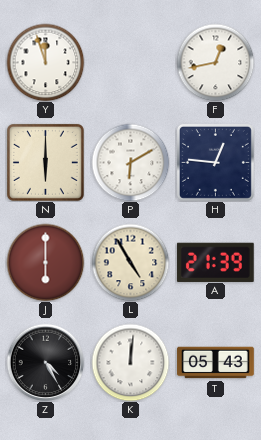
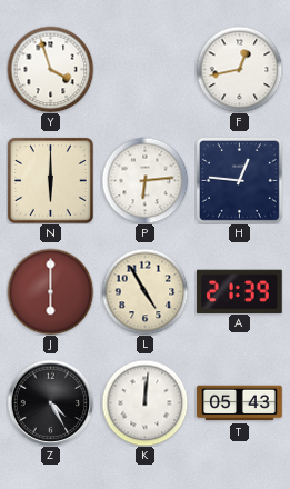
Y: 11:57 -> 3:57
P: 6:10 -> 6:14
